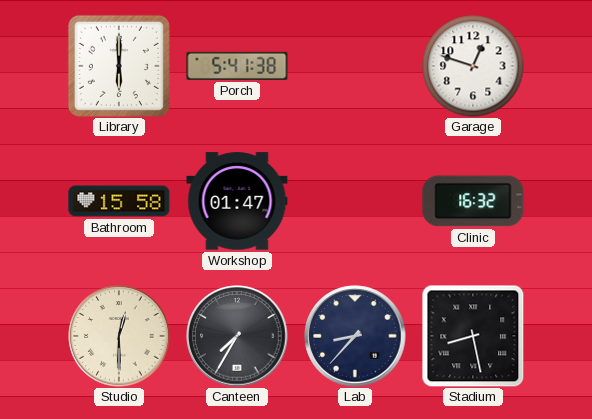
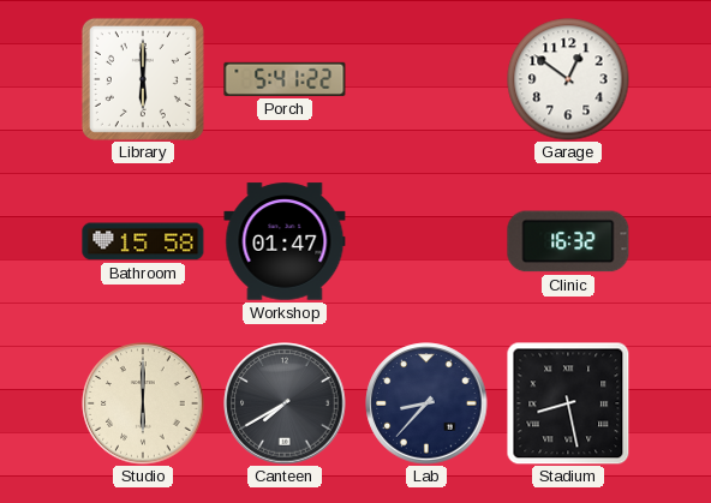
Porch: 5:41:38 -> 5:41:22
Garage: 12:48 -> 12:51
Studio: 12:30 -> 6:00
Canteen: 7:35 -> 7:40
